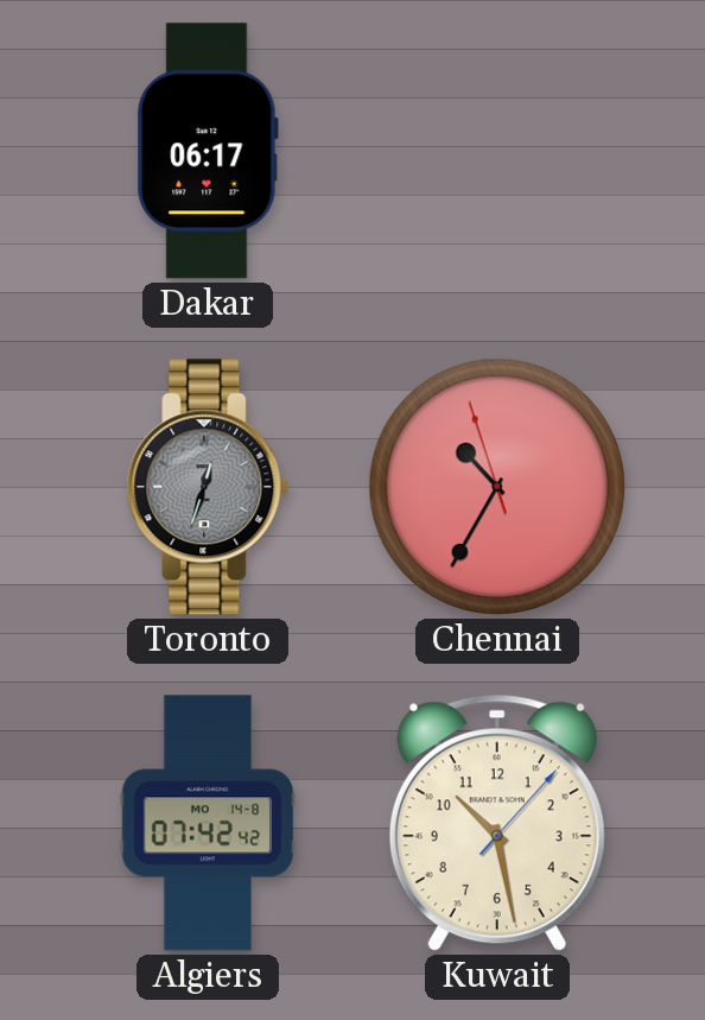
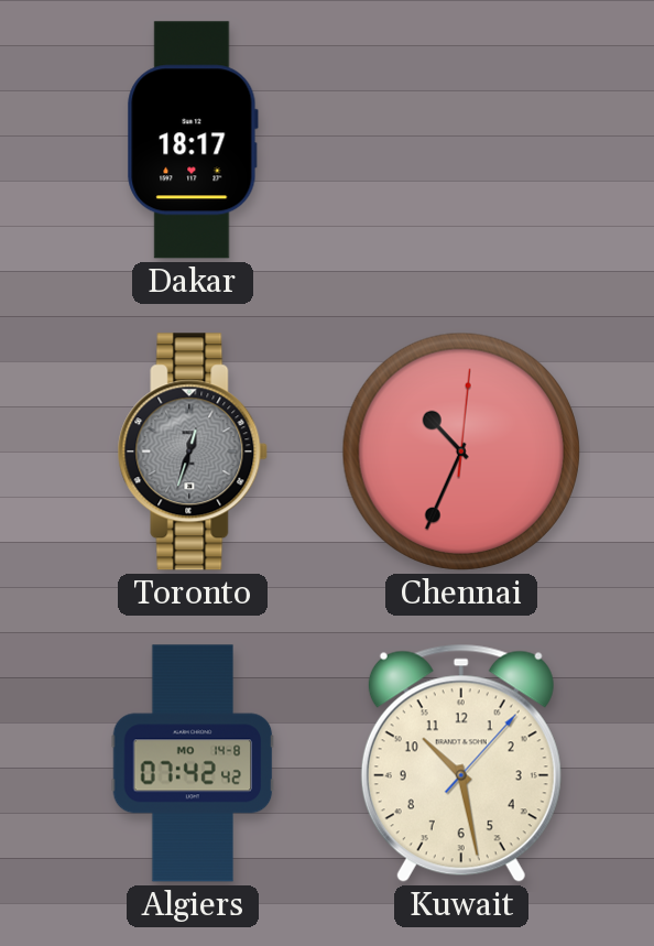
Dakar: 06:17 -> 18:17
Chennai: 10:34:57 -> 10:34:01
